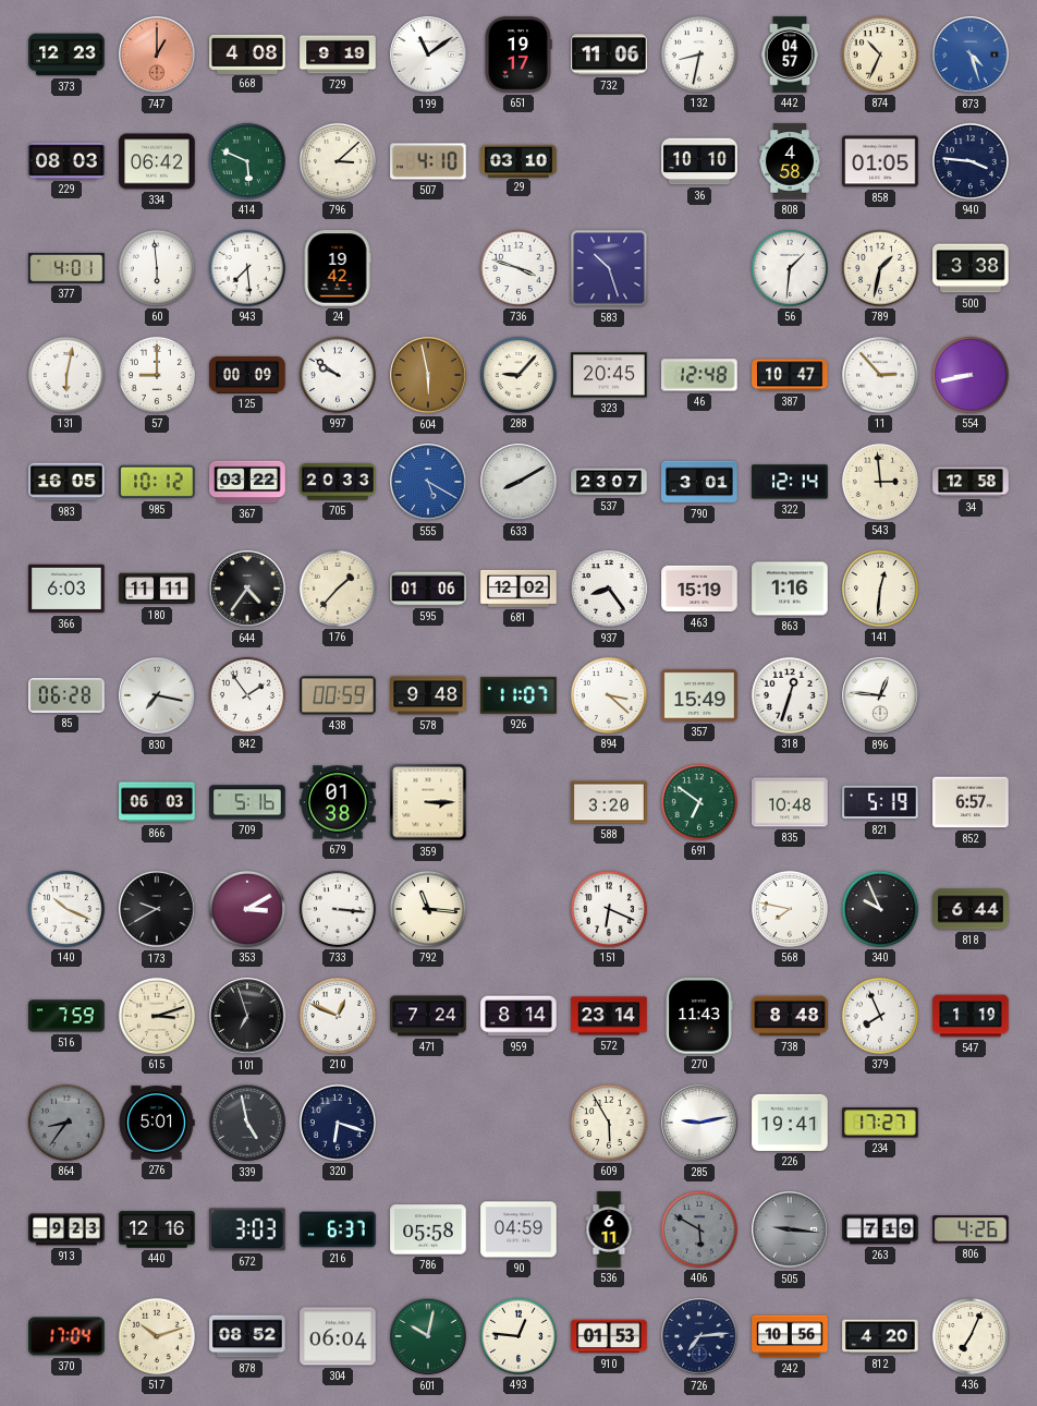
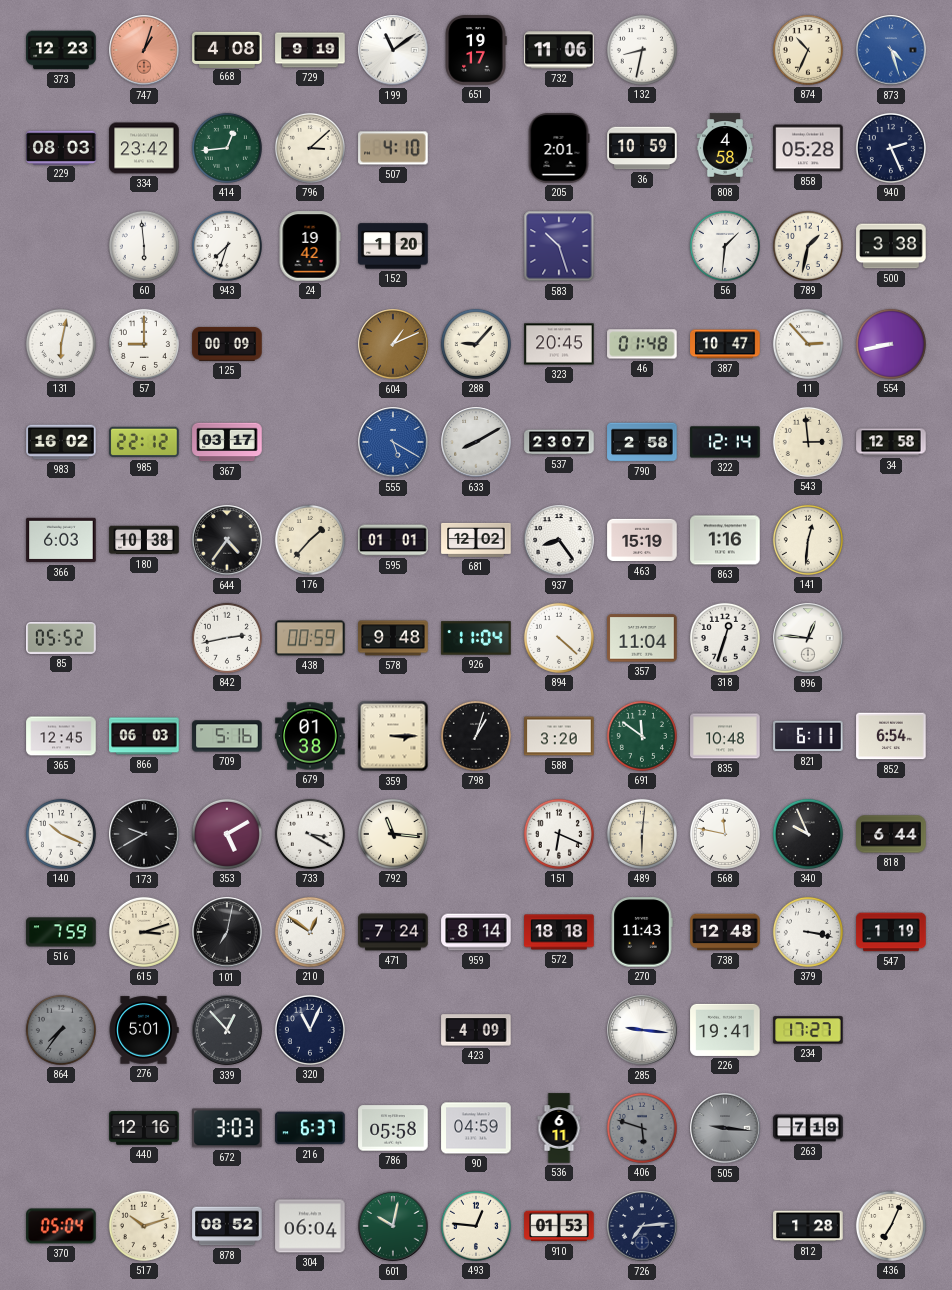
747: 1:00 -> 1:03
442: 04:57 -> none
334: 06:42 -> 23:42
414: 5:49 -> 12:44
29: 03:10 -> none
205: none -> 2:01
36: 10:10 -> 10:59
858: 01:05 -> 05:28
940: 3:46 -> 2:26
377: 4:01 -> none
943: 7:29 -> 7:33
152: none -> 1:20
736: 3:48 -> none
997: 9:51 -> none
604: 5:58 -> 1:11
46: 12:48 -> 01:48
983: 16:05 -> 16:02
985: 10:12 -> 22:12
367: 03:22 -> 03:17
705: 20:33 -> none
790: 3:01 -> 2:58
180: 11:11 -> 10:38
595: 01:06 -> 01:01
85: 06:28 -> 05:52
830: 7:17 -> none
842: 1:54 -> 2:43
926: 11:07 -> 11:04
894: 3:22 -> 4:22
357: 15:49 -> 11:04
365: none -> 12:45
798: none -> 1:03
691: 6:51 -> 11:51
821: 5:19 -> 6:11
852: 6:57 -> 6:54
353: 3:10 -> 5:10
733: 3:16 -> 3:20
489: none -> 6:01
568: 7:47 -> 11:47
101: 6:57 -> 7:02
210: 12:49 -> 12:51
572: 23:14 -> 18:18
738: 8:48 -> 12:48
379: 7:56 -> 3:17
864: 8:36 -> 7:36
339: 4:58 -> 12:53
320: 6:18 -> 11:04
423: none -> 4:09
609: 5:55 -> none
285: 9:13 -> 9:16
913: 9:23 -> none
406: 5:50 -> 5:48
806: 4:26 -> none
370: 17:04 -> 05:04
242: 10:56 -> none
812: 4:20 -> 1:28
